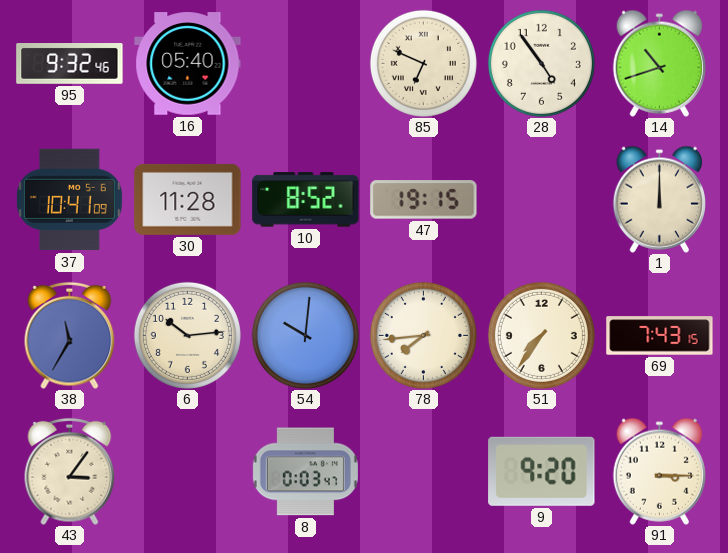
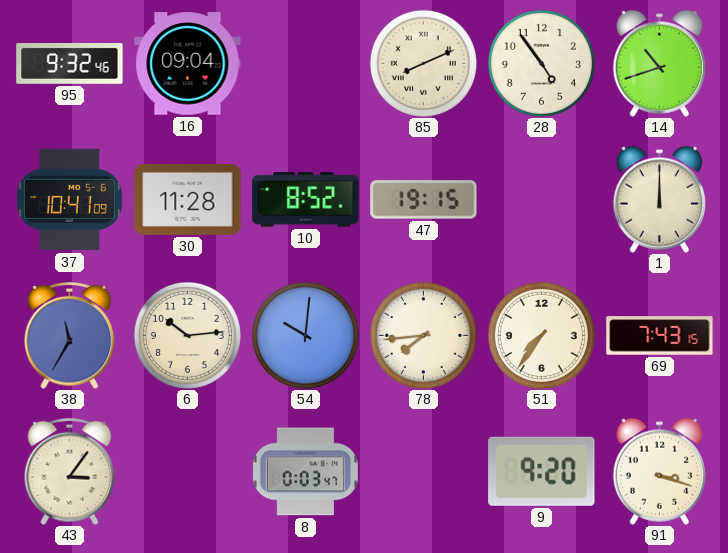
16: 05:40 -> 09:04
85: 6:49 -> 8:11
91: 3:15 -> 3:18
